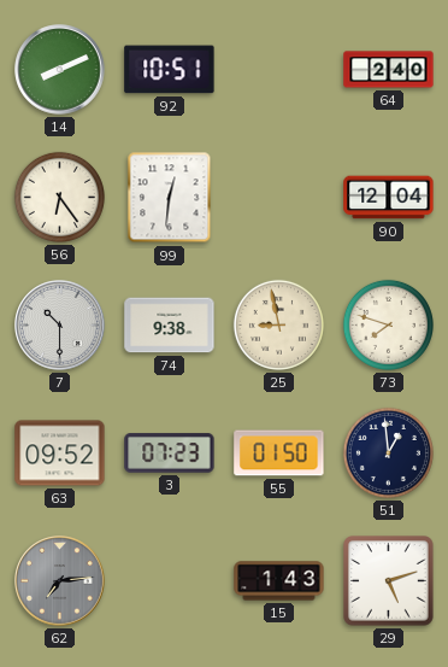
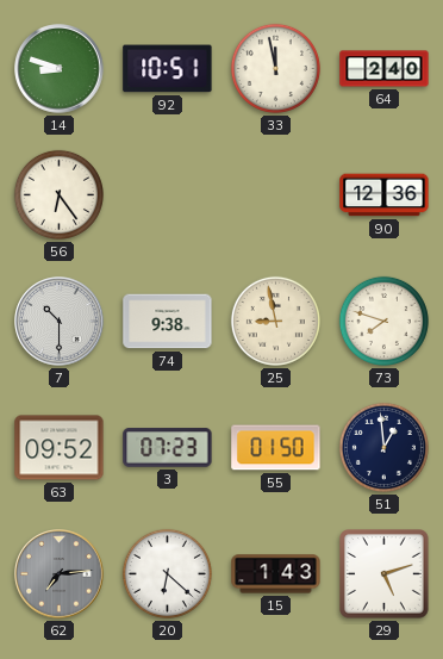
14: 8:11 -> 8:48
33: none -> 11:58
99: 12:31 -> none
90: 12:04 -> 12:36
20: none -> 6:22
